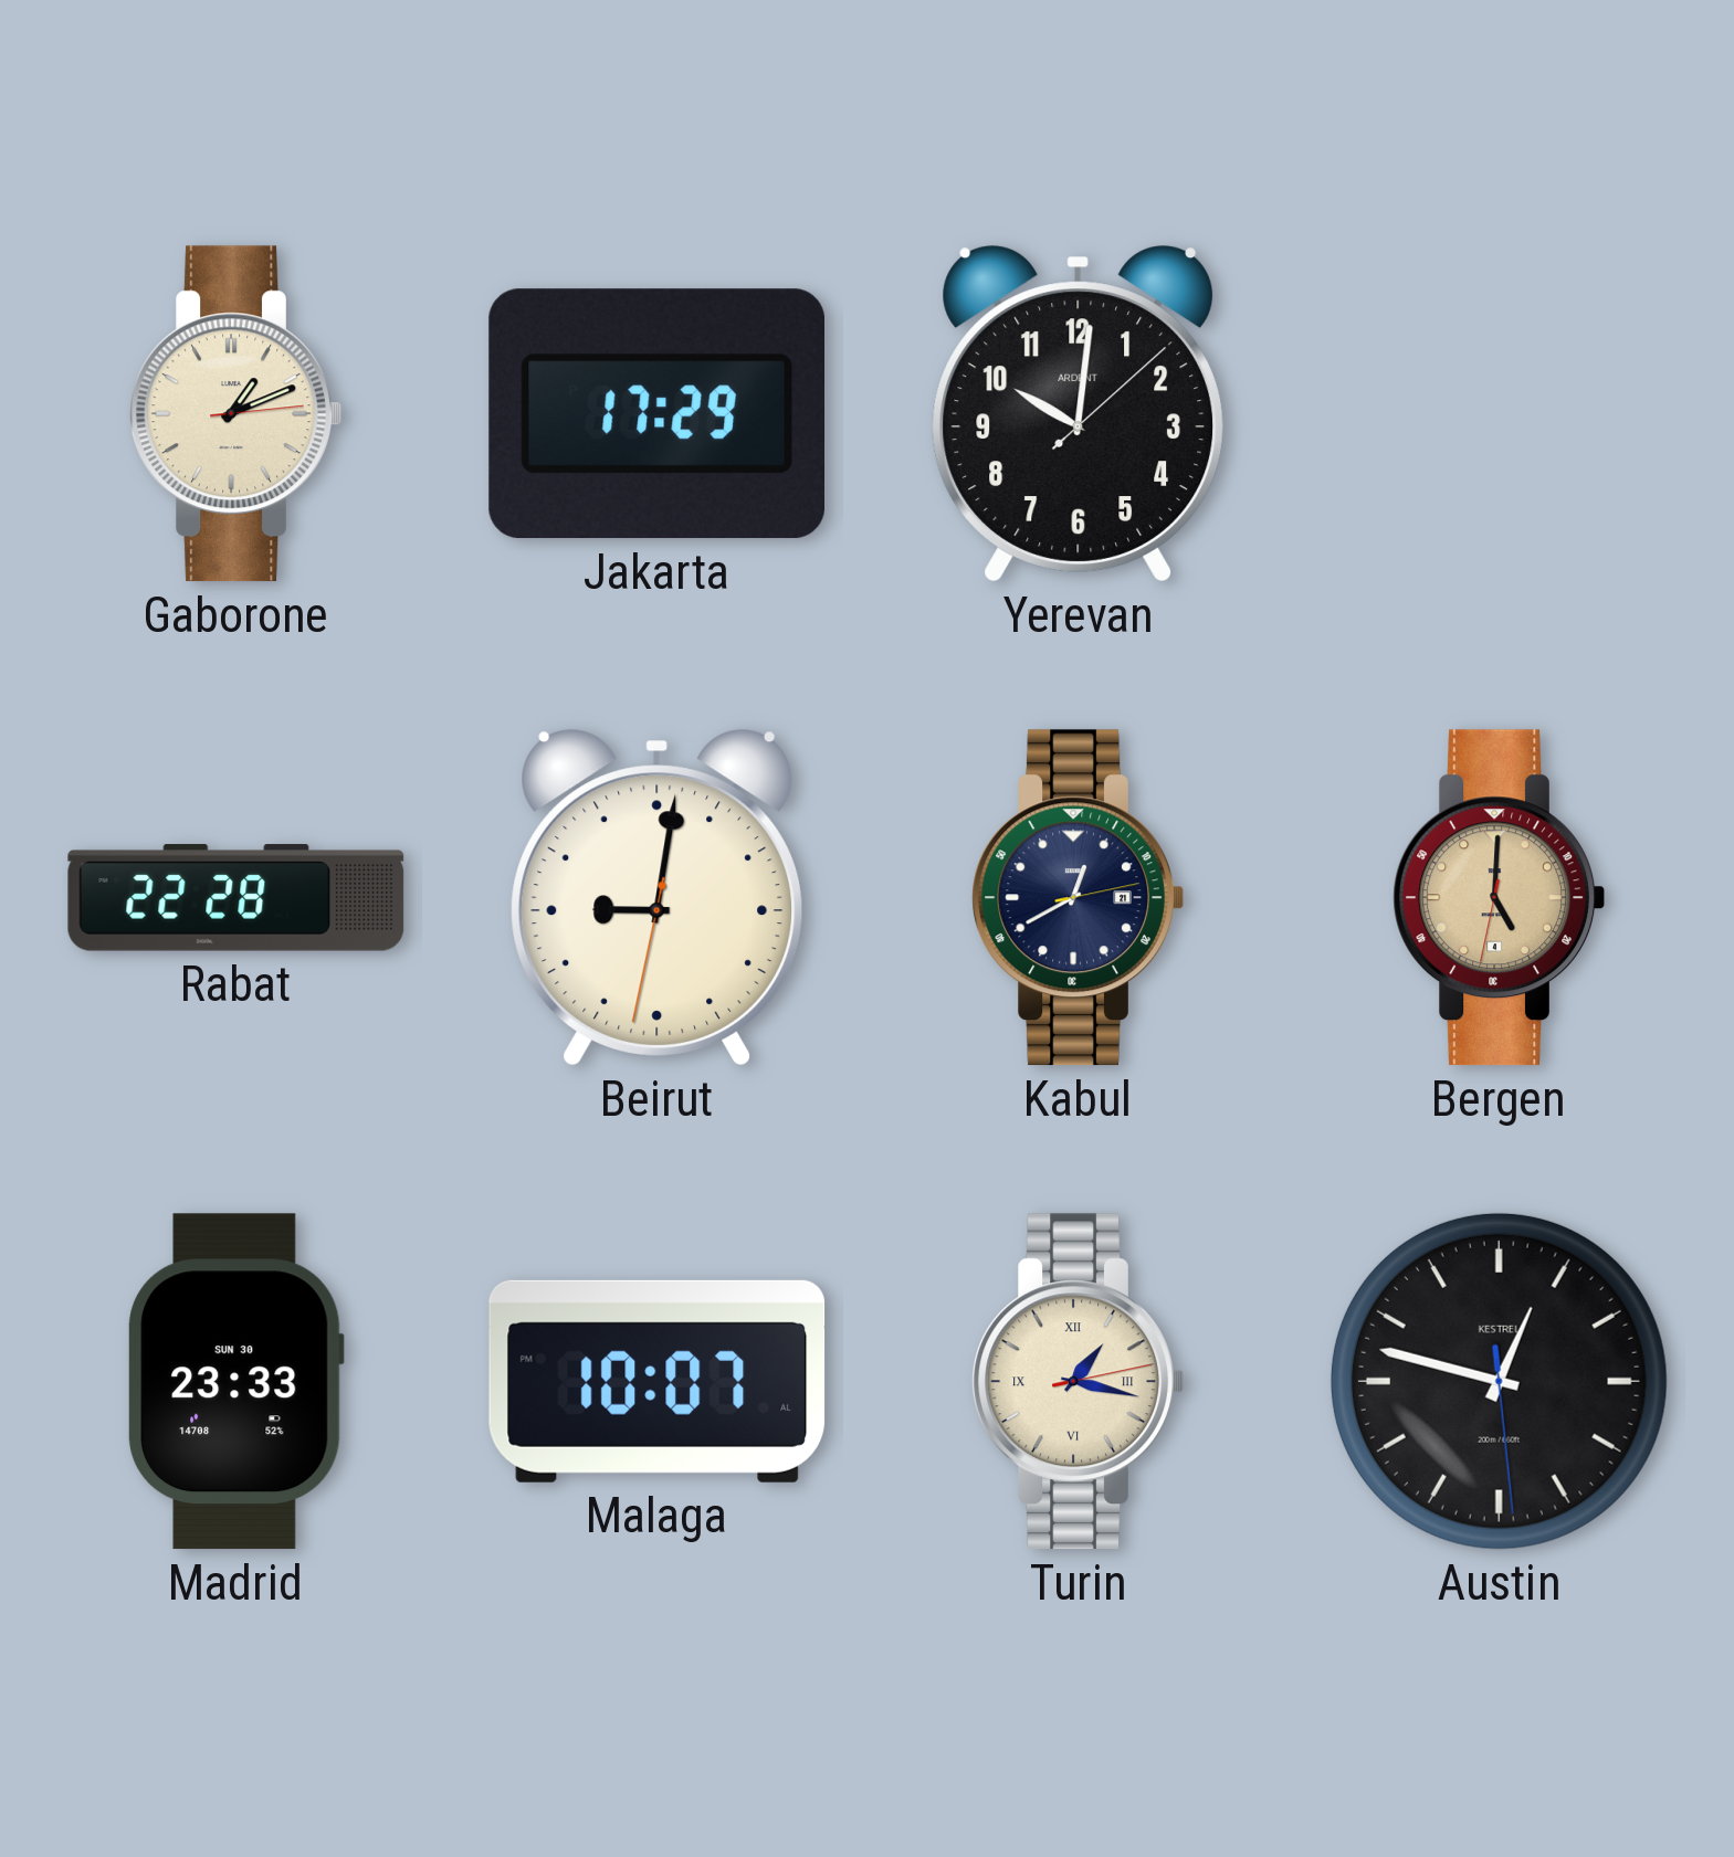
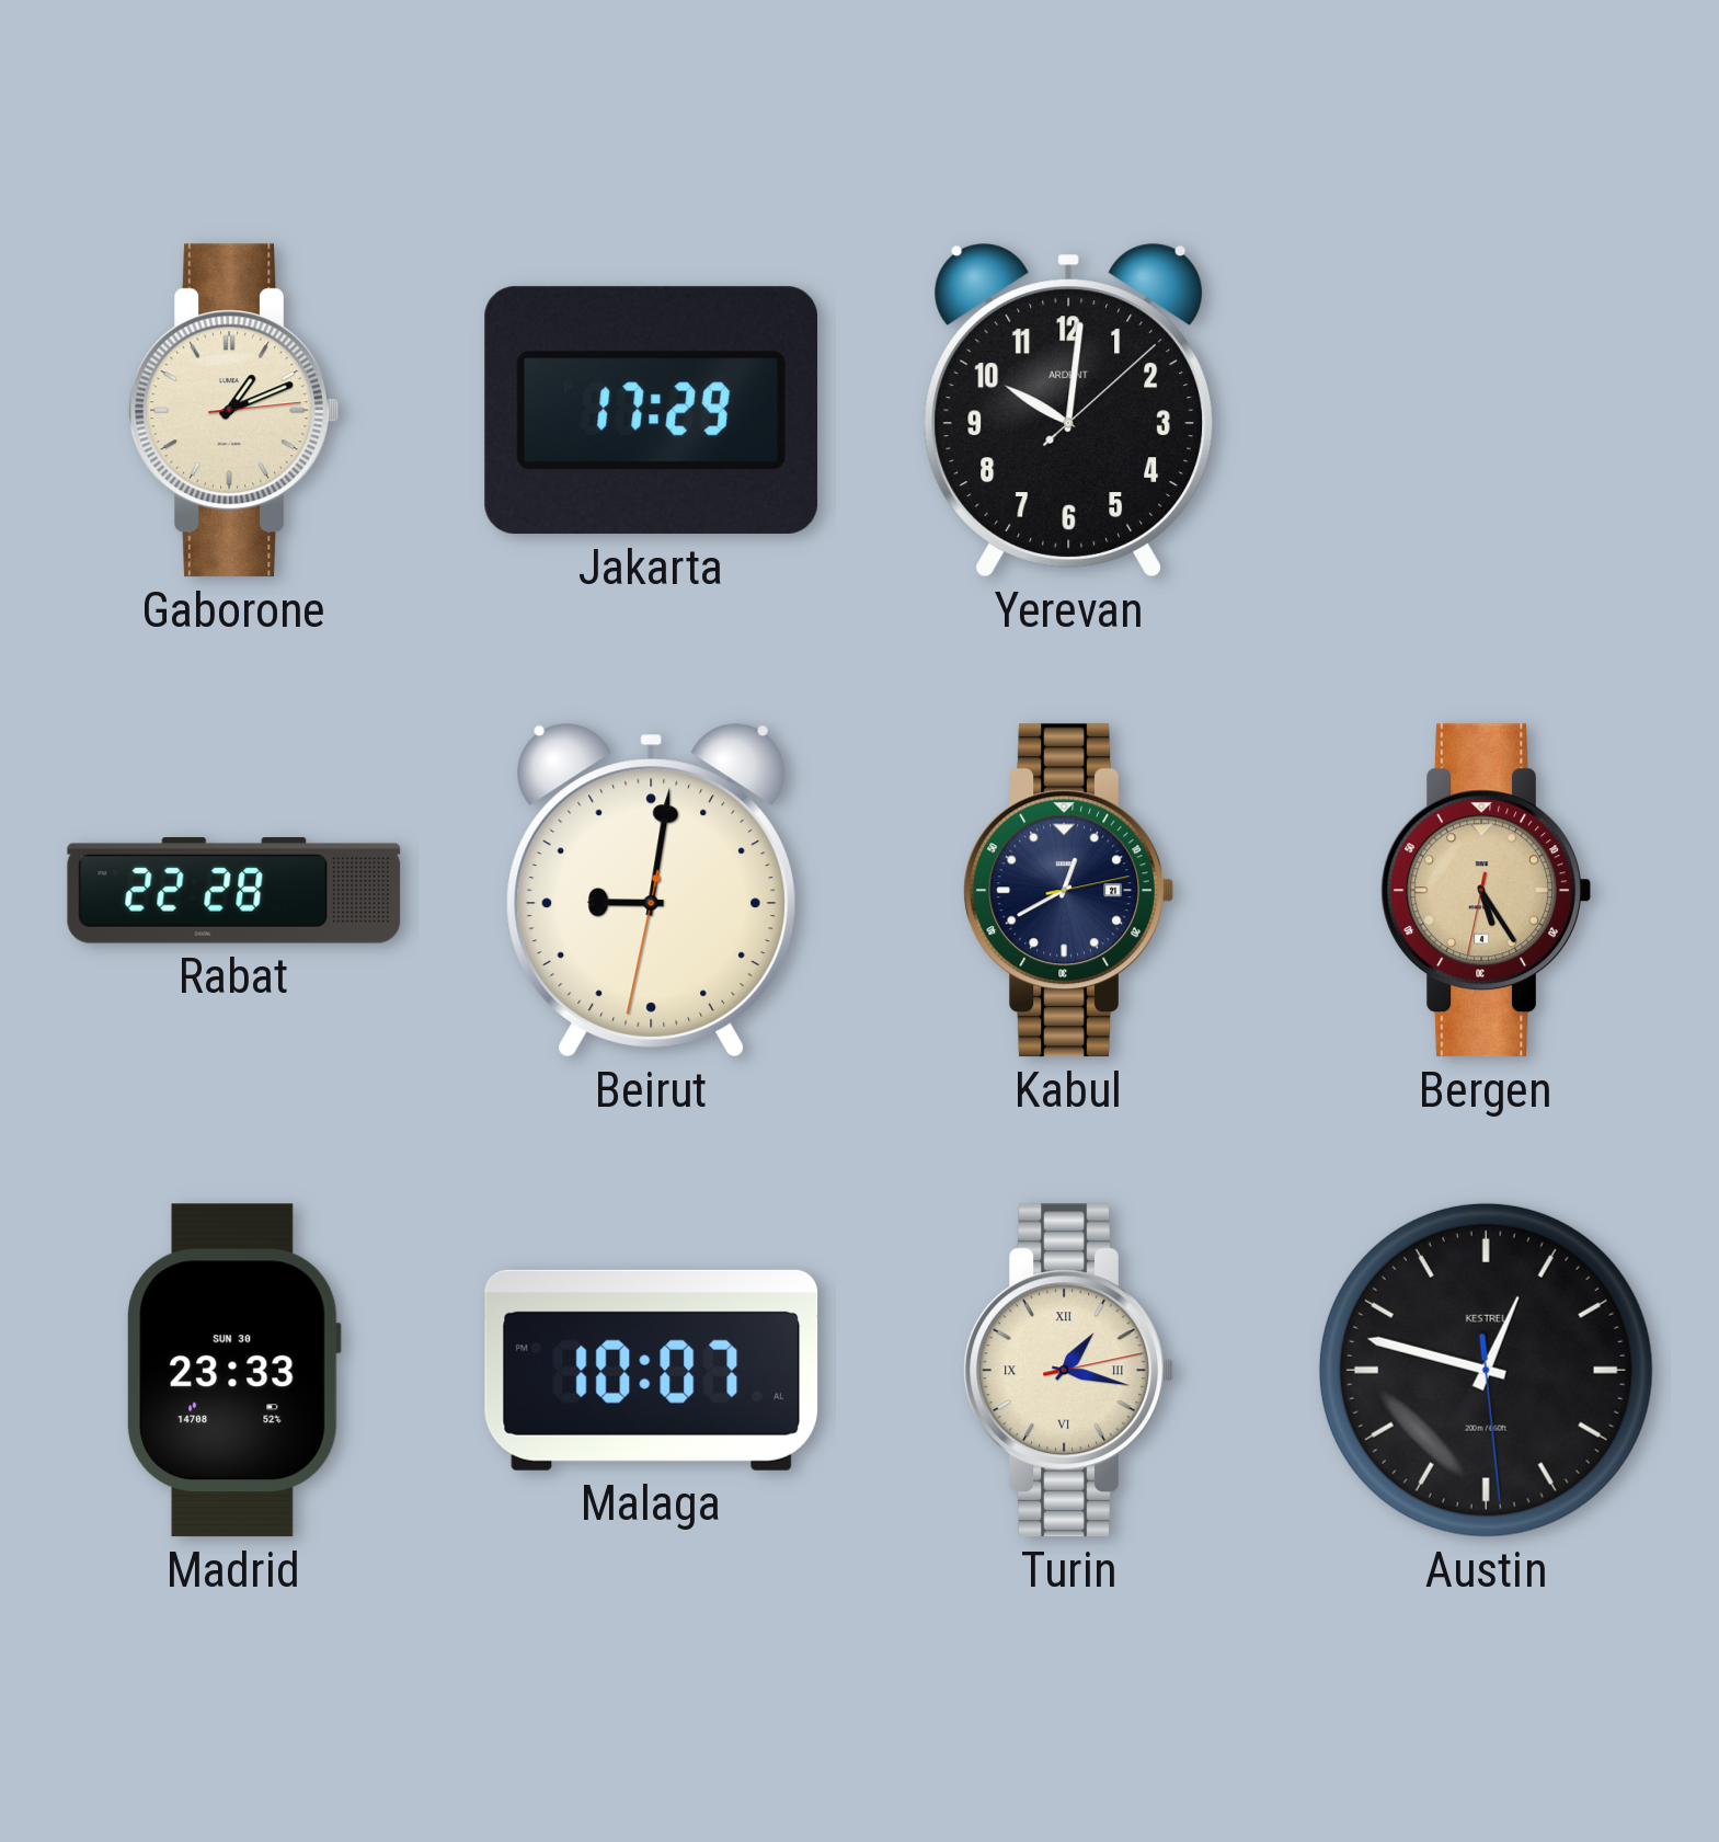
Bergen: 5:00 -> 5:24
